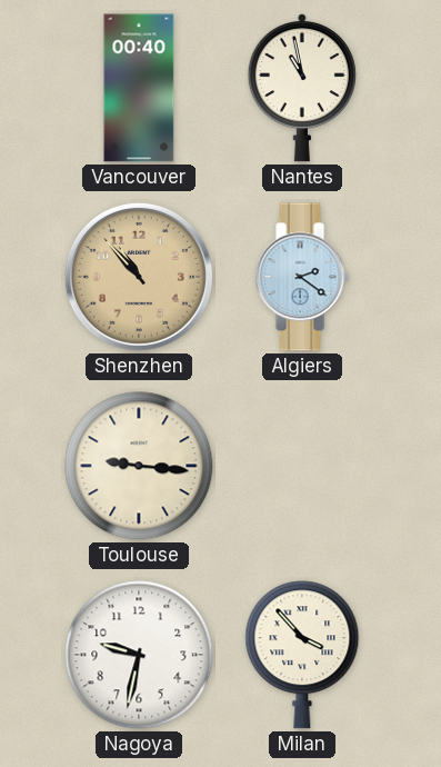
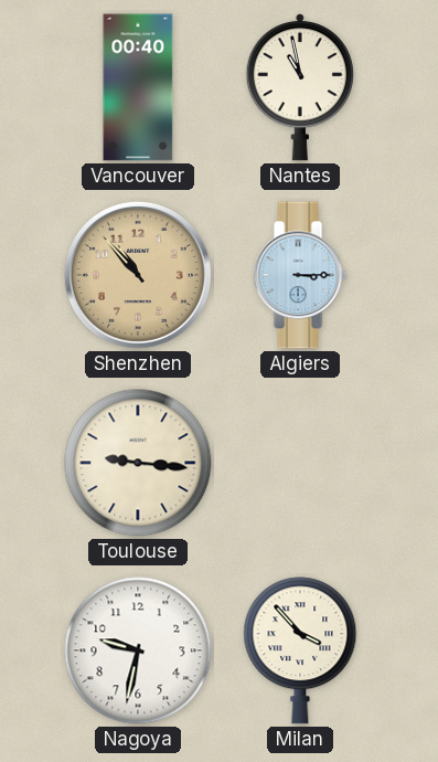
Algiers: 2:21 -> 3:15
